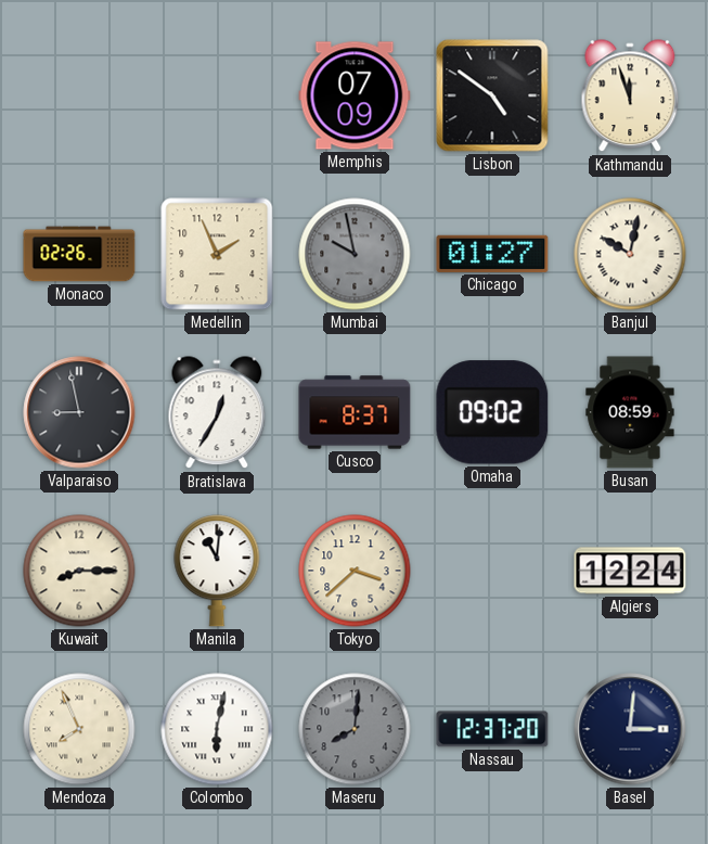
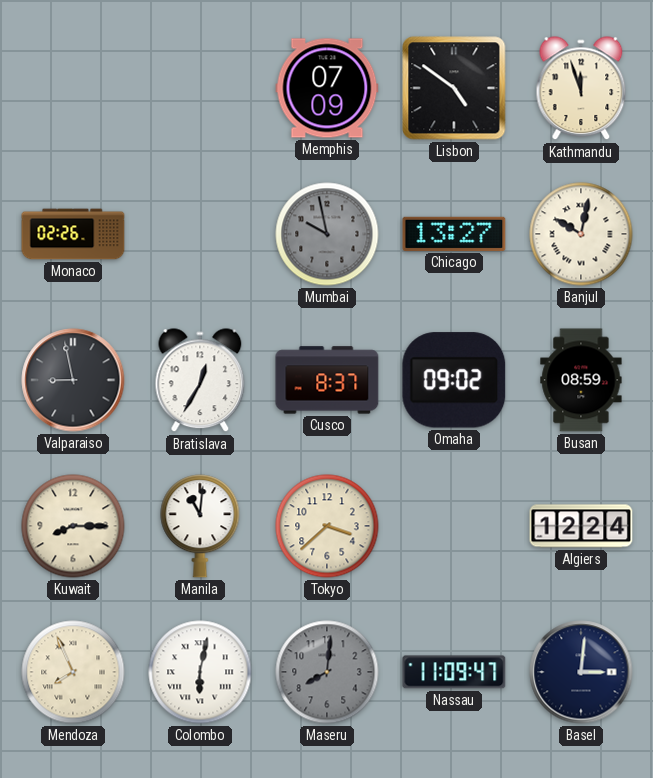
Medellin: 1:56 -> none
Chicago: 01:27 -> 13:27
Nassau: 12:37 -> 11:09
